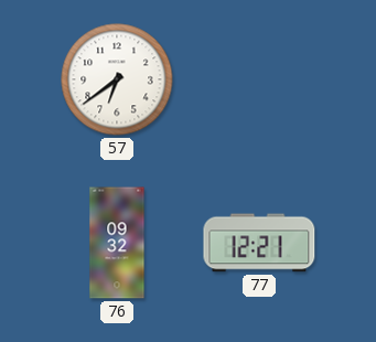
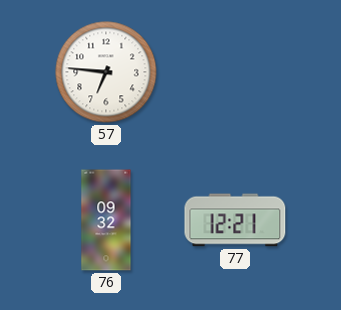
57: 6:39 -> 6:46
